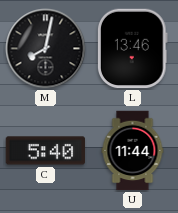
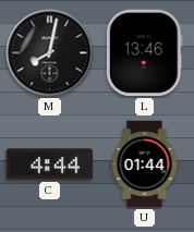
C: 5:40 -> 4:44
U: 11:44 -> 01:44
